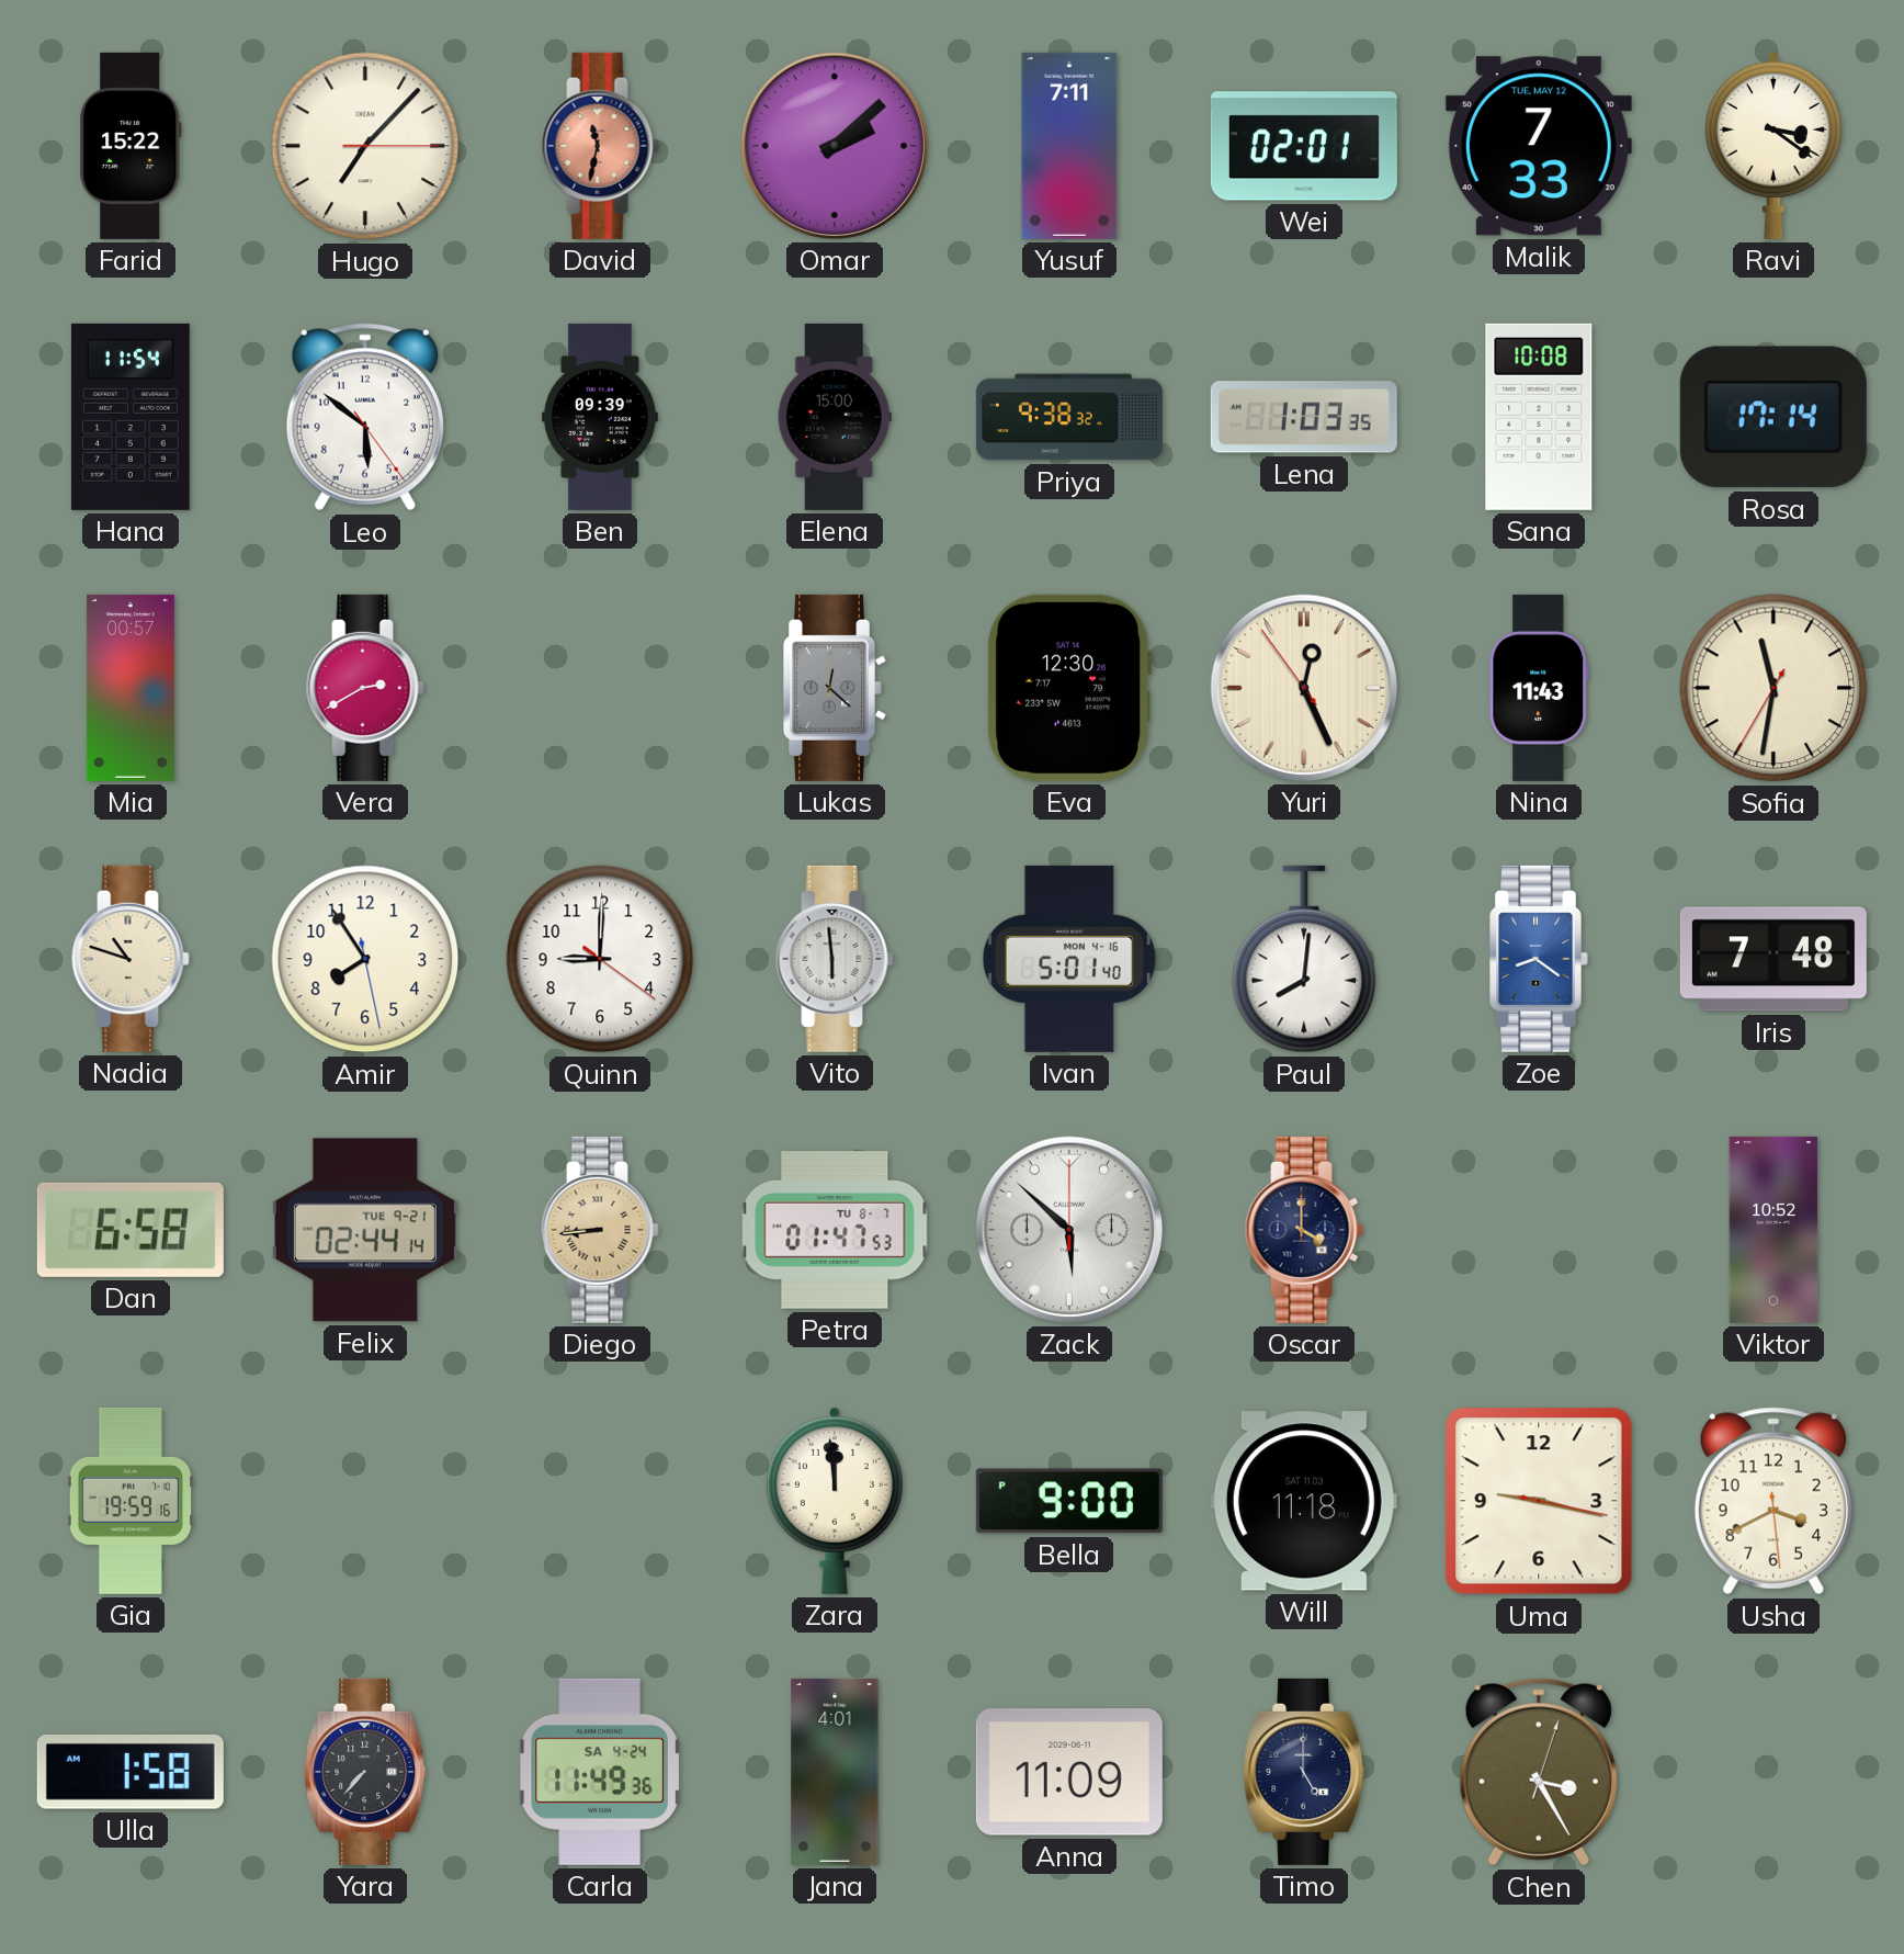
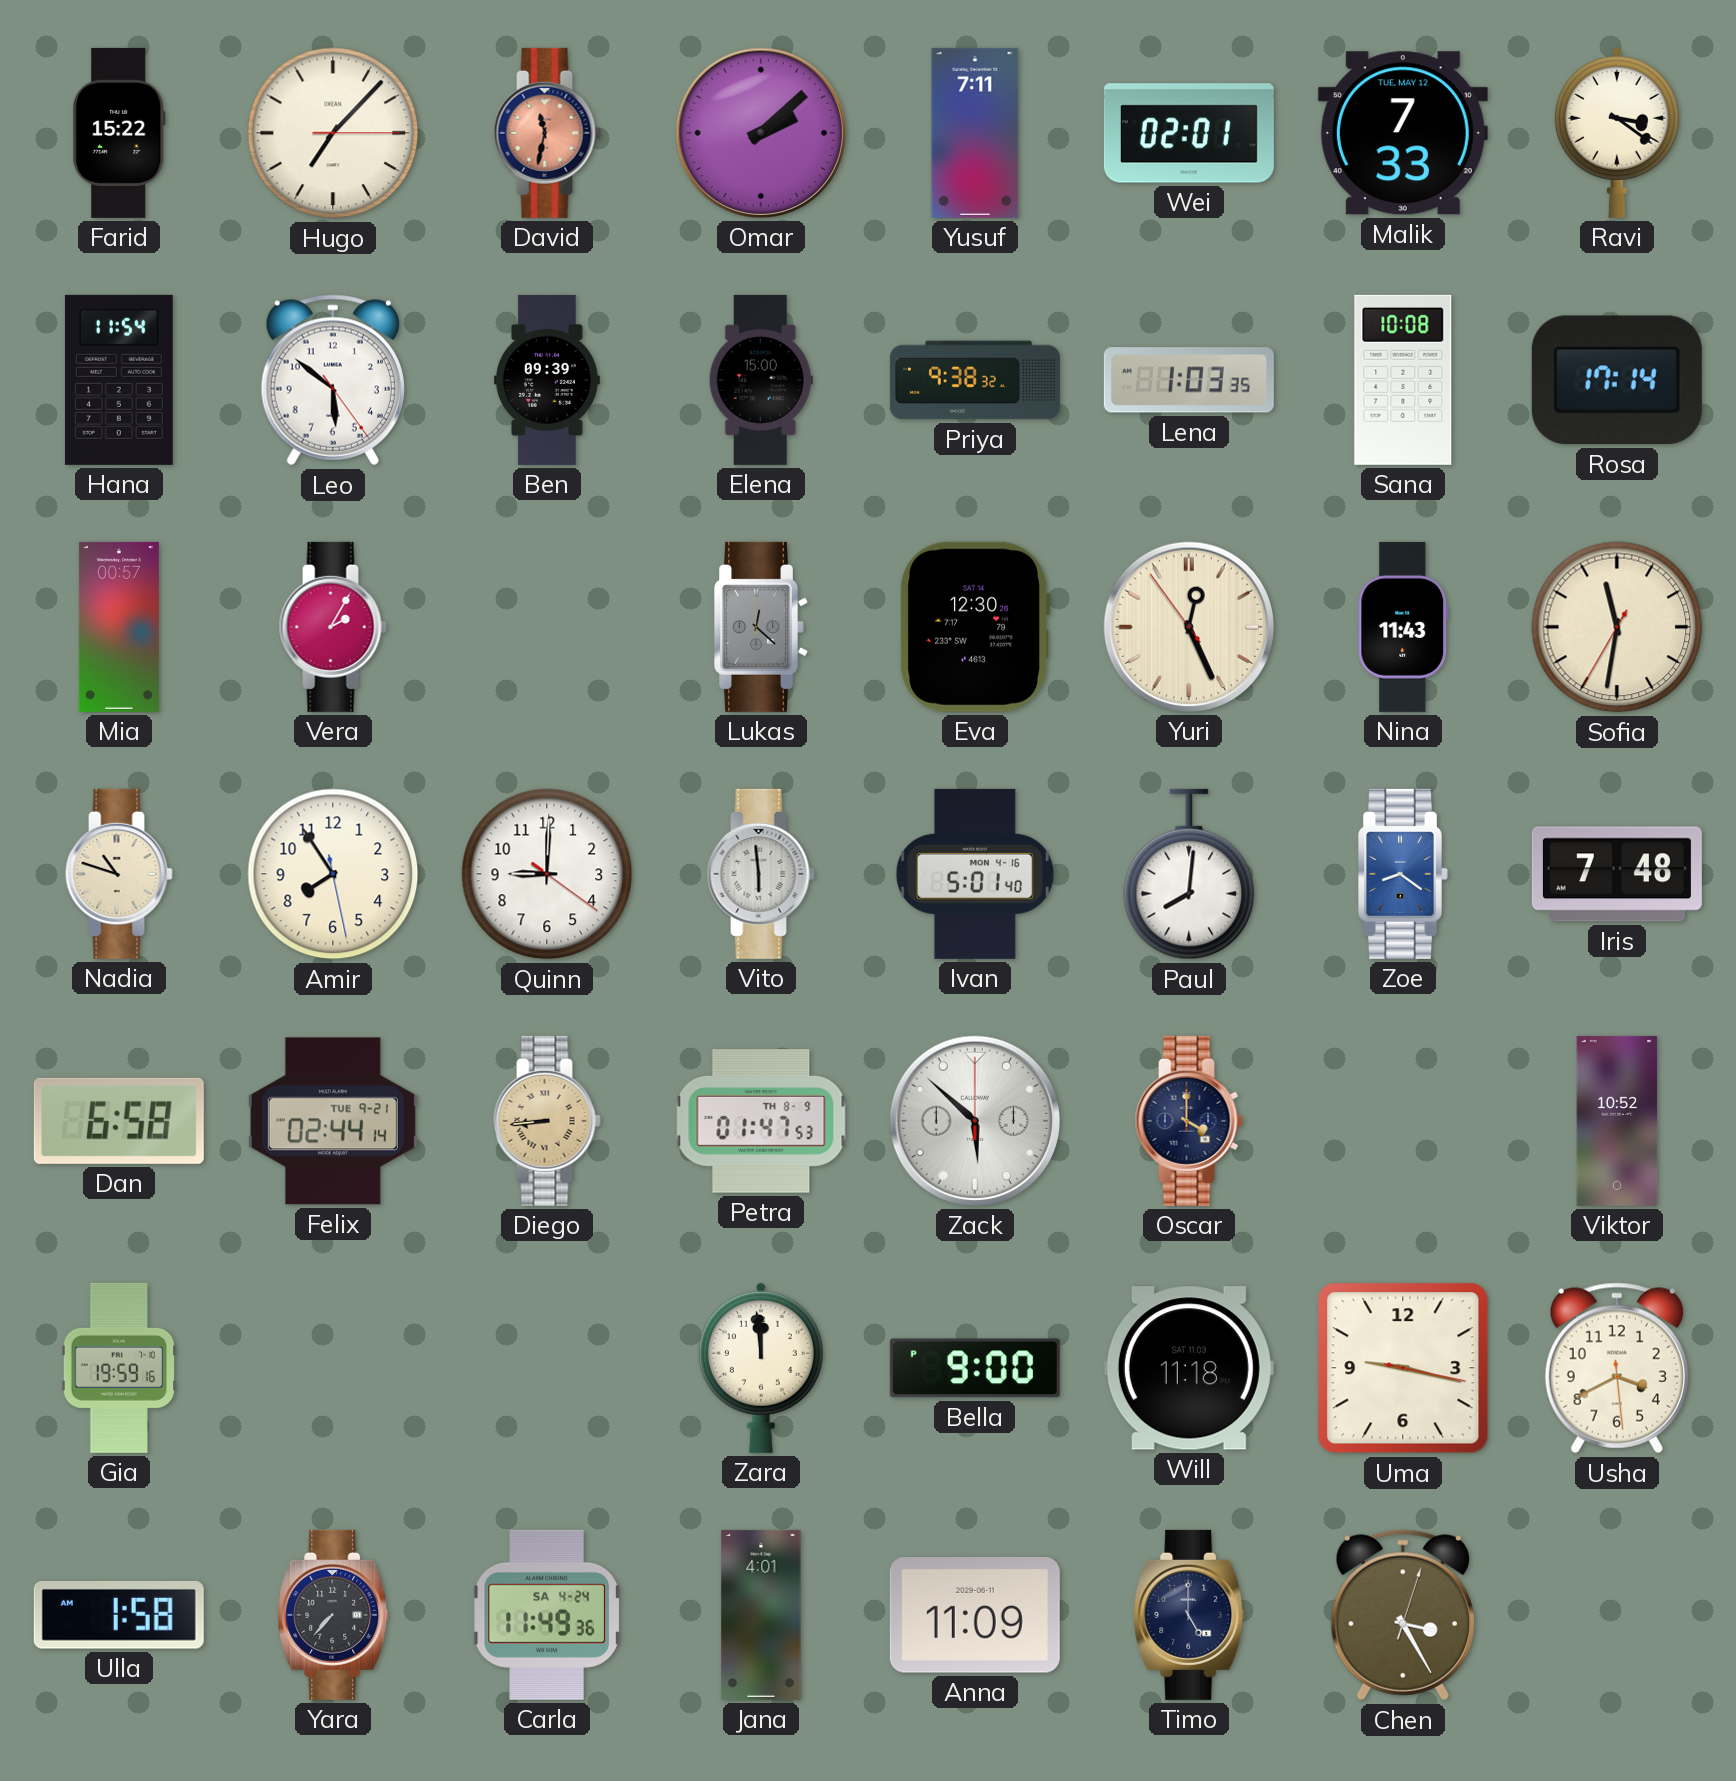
Vera: 2:40 -> 2:05
Petra date: TU 8-7 -> TH 8-9
